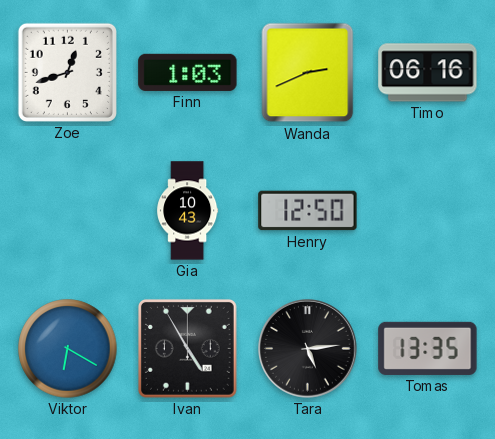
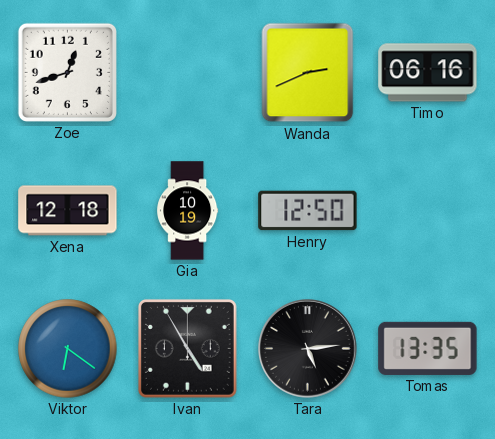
Finn: 1:03 -> none
Xena: none -> 12:18
Gia: 10:43 -> 10:19
Viktor: 6:20 -> 6:21
